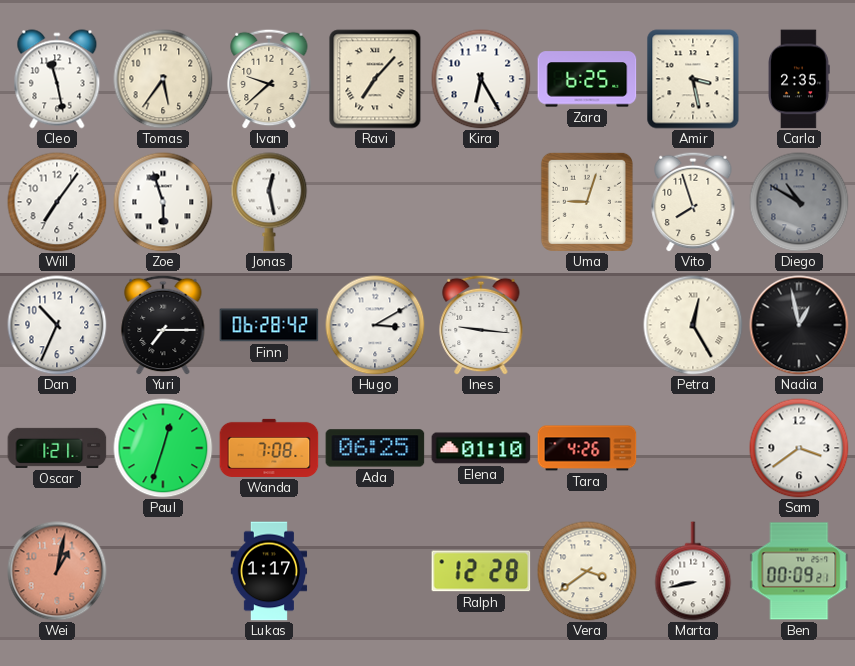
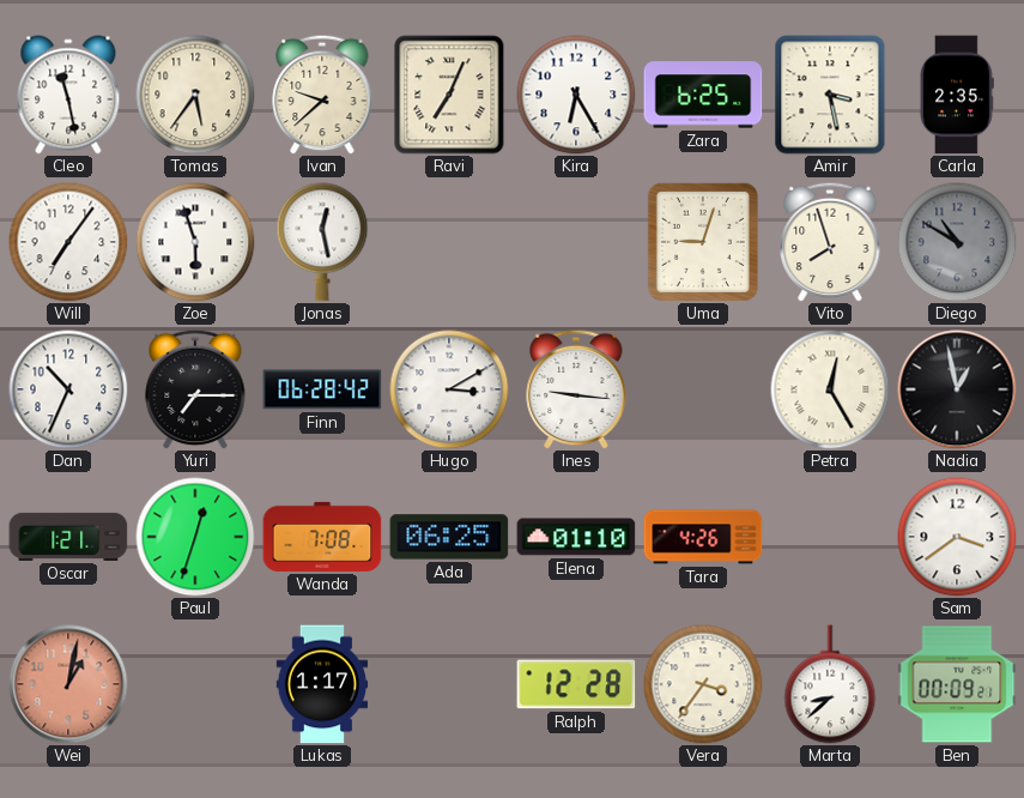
Ravi: 7:07 -> 7:04
Vera: 3:39 -> 3:36
Marta: 8:43 -> 8:38
